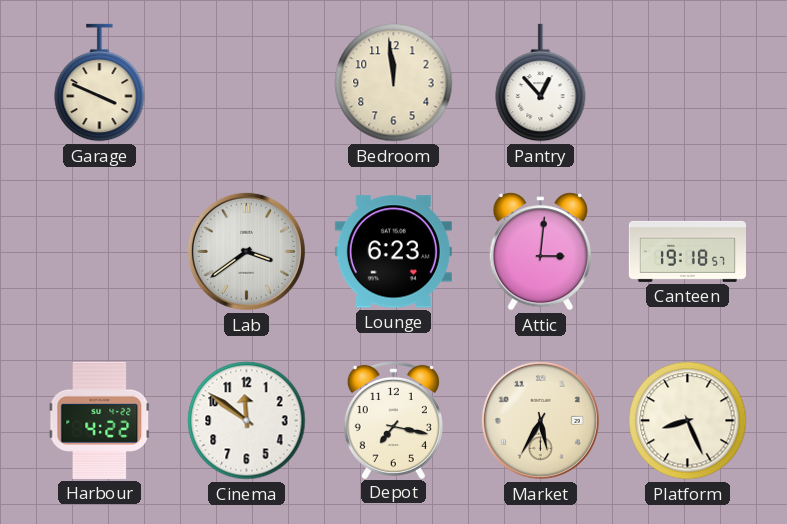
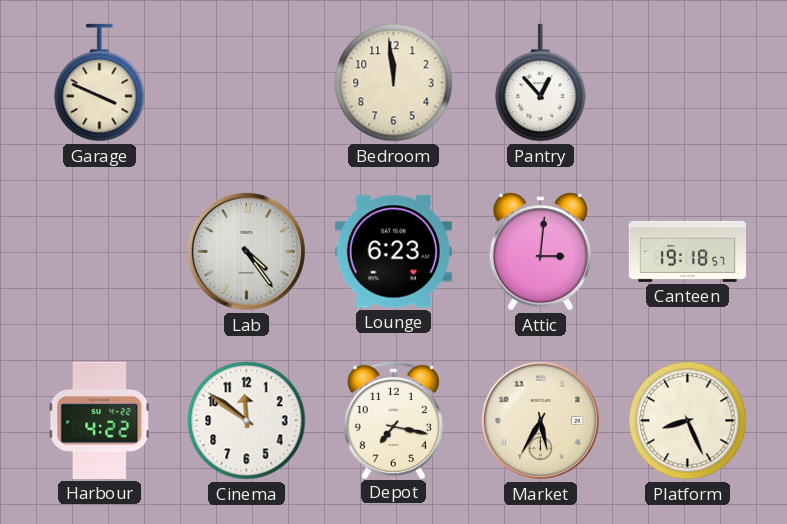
Lab: 3:39 -> 4:24
